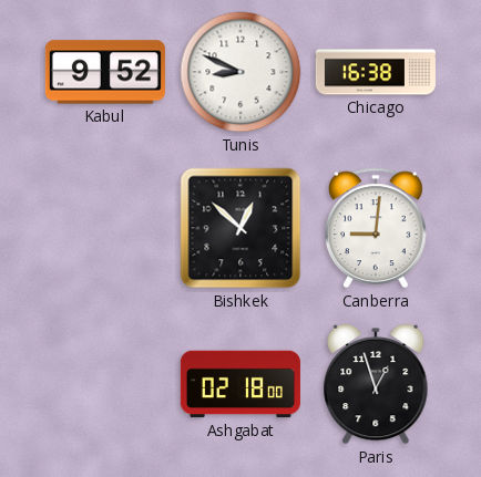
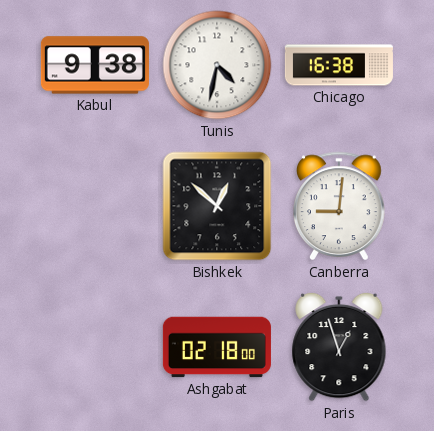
Kabul: 9:52 -> 9:38
Tunis: 8:49 -> 4:32
